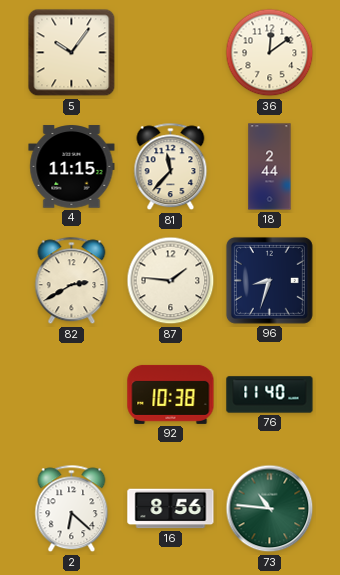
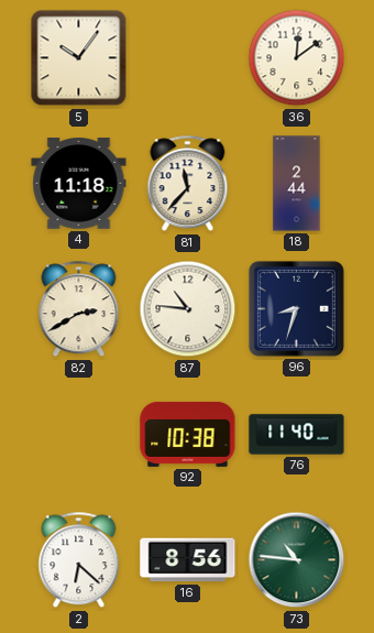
4: 11:15 -> 11:18
87: 1:46 -> 10:46
